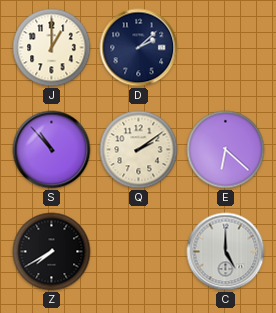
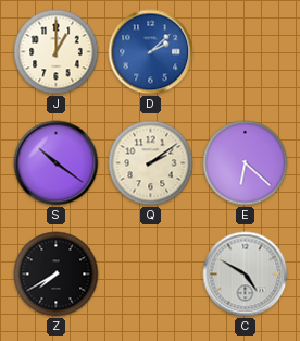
D dial: navy -> blue
S: 10:53 -> 10:21
C: 5:00 -> 4:50
